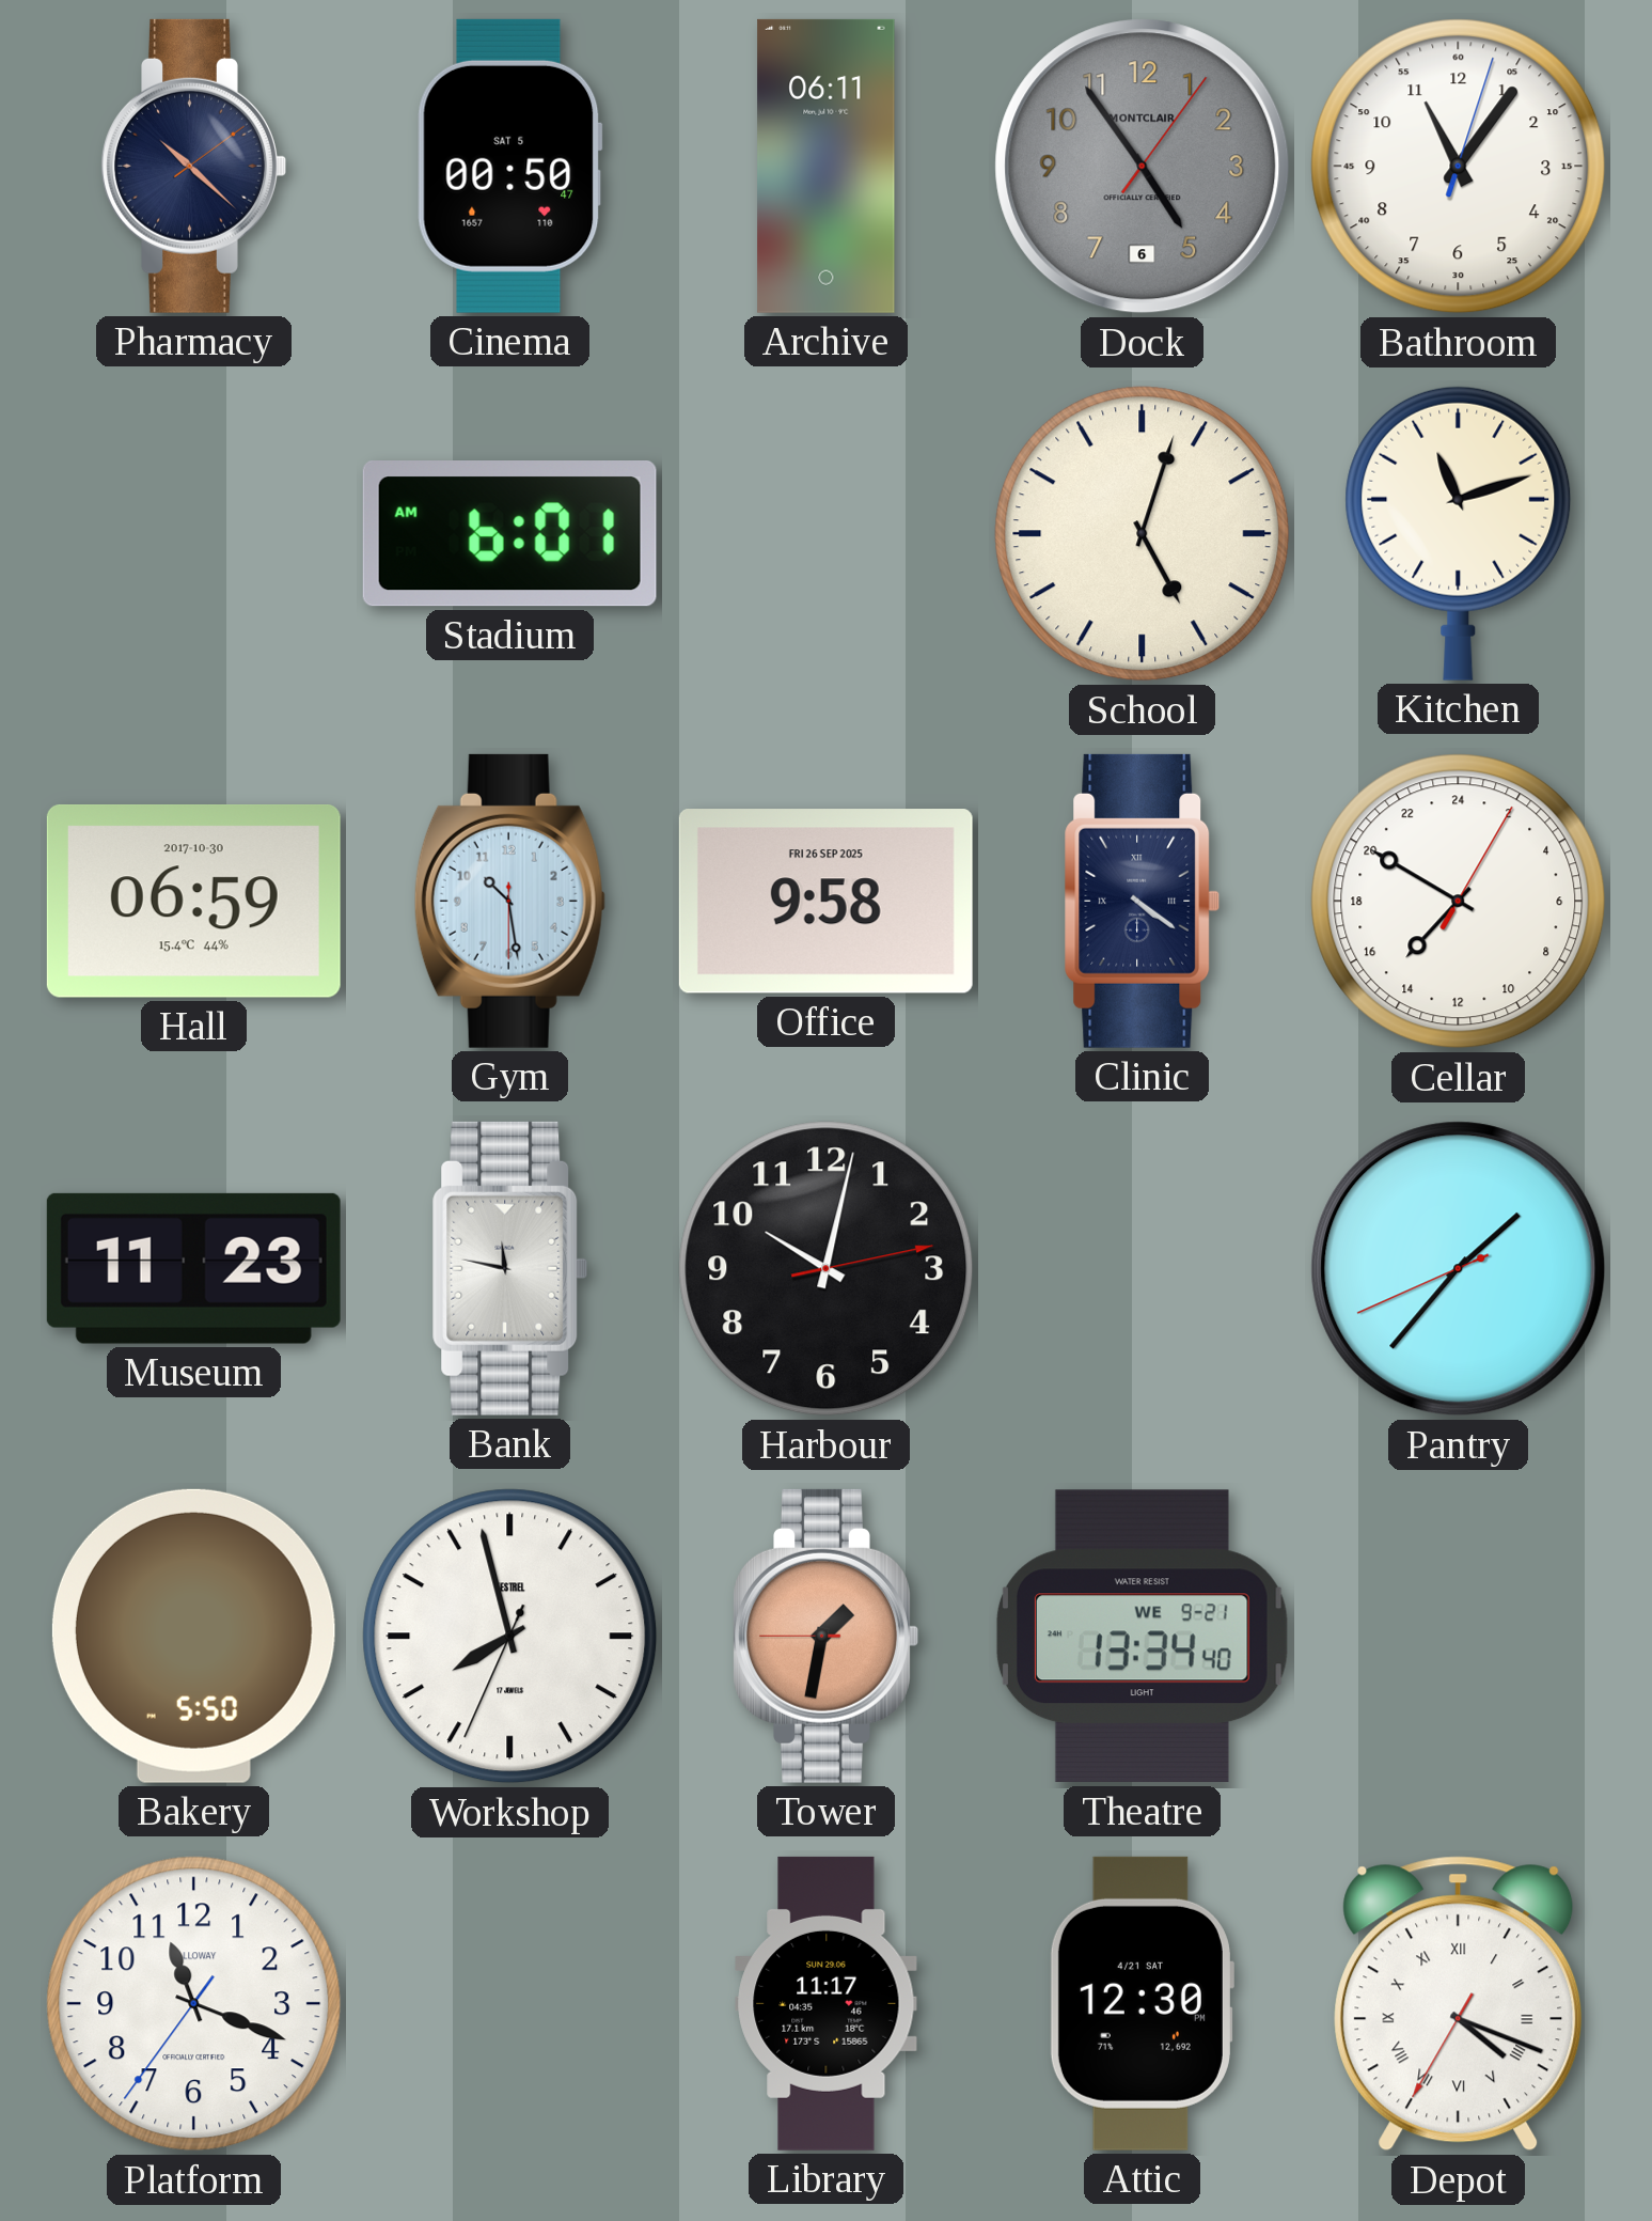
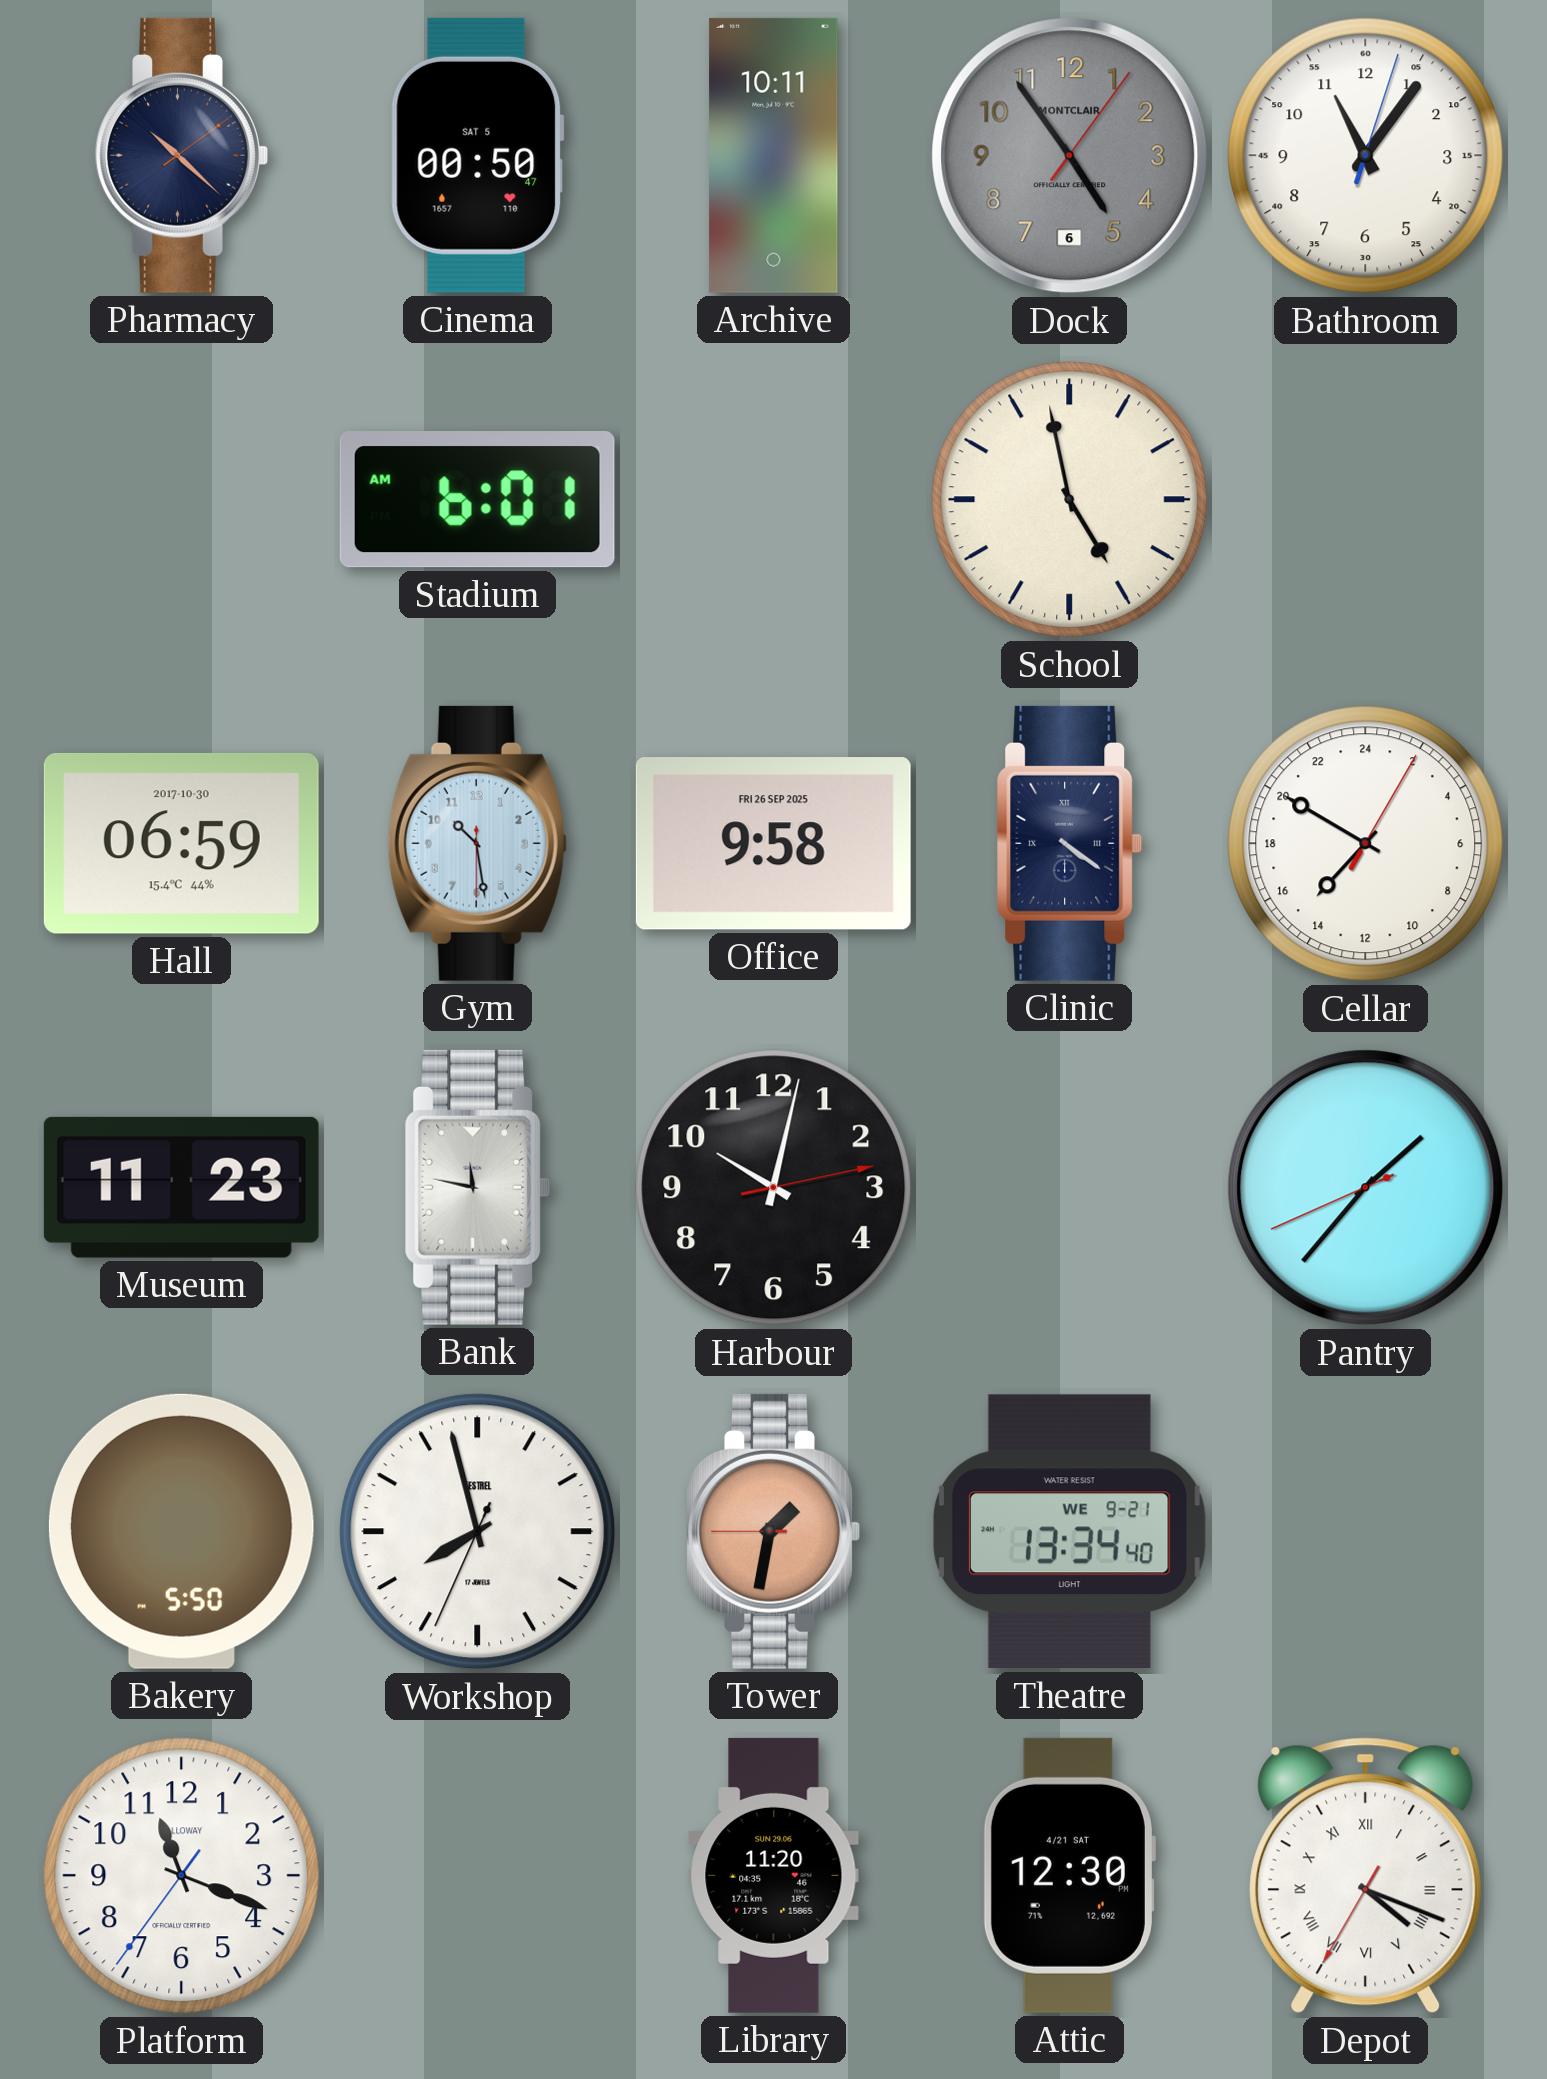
Archive: 06:11 -> 10:11
School: 5:03 -> 4:58
Kitchen: 11:12 -> none
Library: 11:17 -> 11:20
